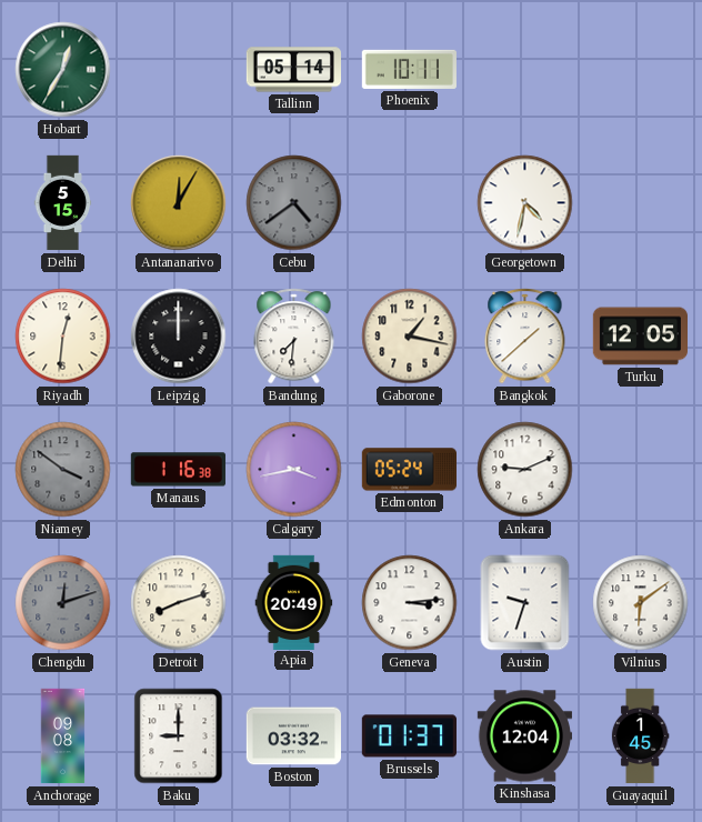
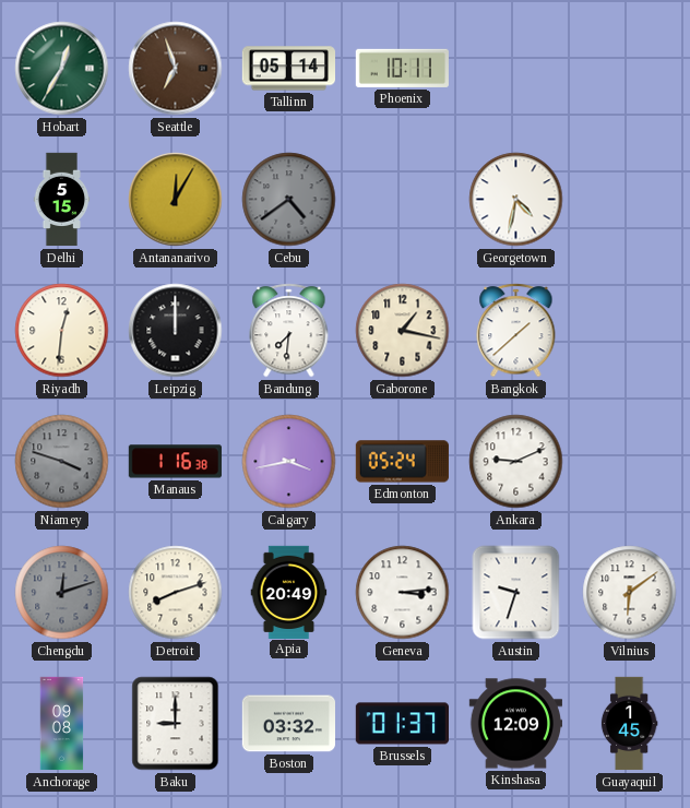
Seattle: none -> 6:57
Turku: 12:05 -> none
Niamey: 3:51 -> 3:48
Kinshasa: 12:04 -> 12:09
